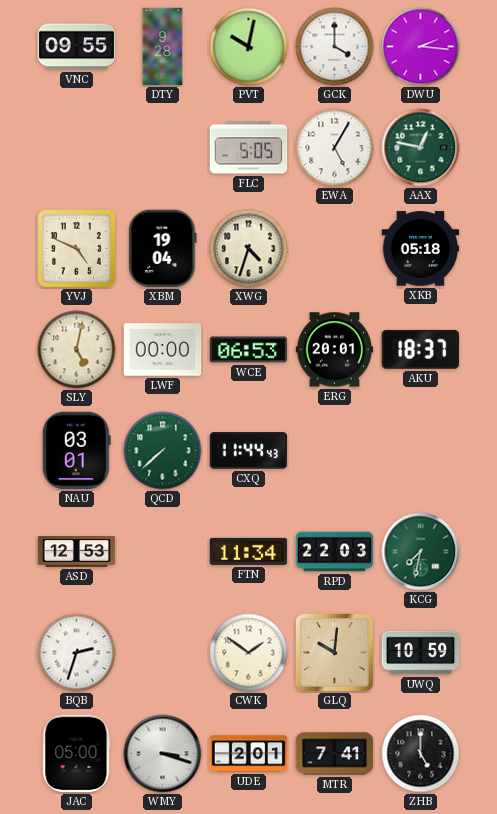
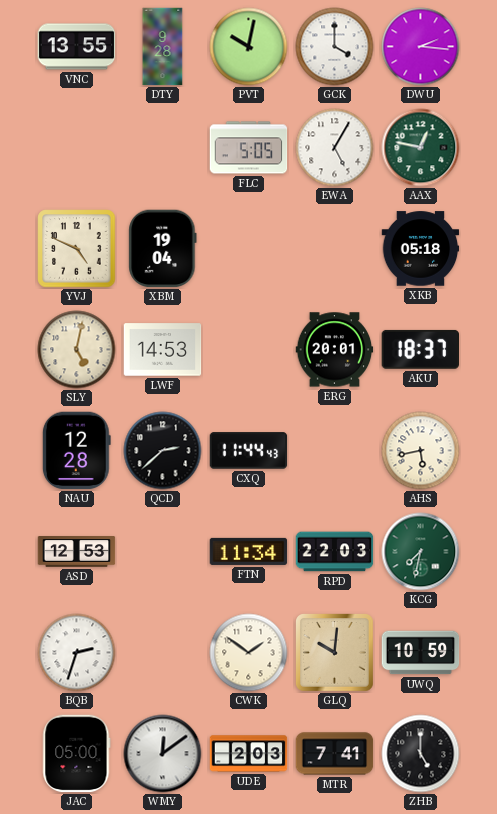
VNC: 09:55 -> 13:55
XWG: 4:33 -> none
LWF: 00:00 -> 14:53
WCE: 06:53 -> none
NAU: 03:01 -> 12:28
QCD: 7:38 -> 2:38
QCD dial: green -> black
AHS: none -> 5:43
WMY: 3:18 -> 12:09
UDE: 2:01 -> 2:03
